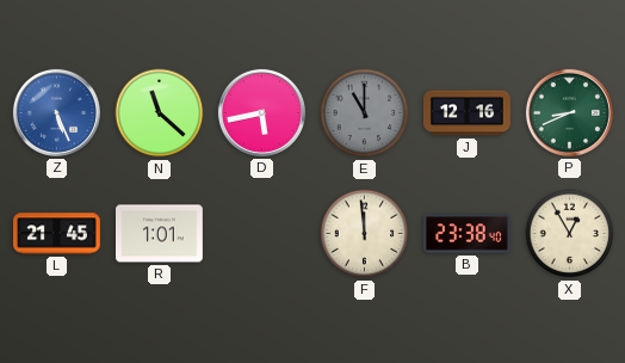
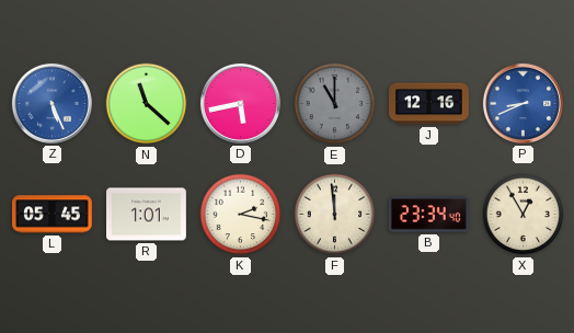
P dial: green -> blue
L: 21:45 -> 05:45
K: none -> 2:17
B: 23:38 -> 23:34
